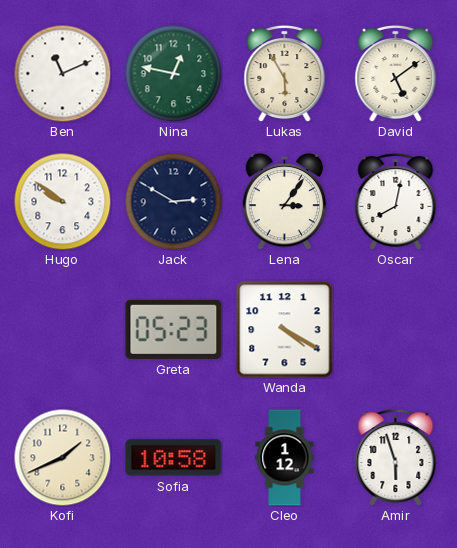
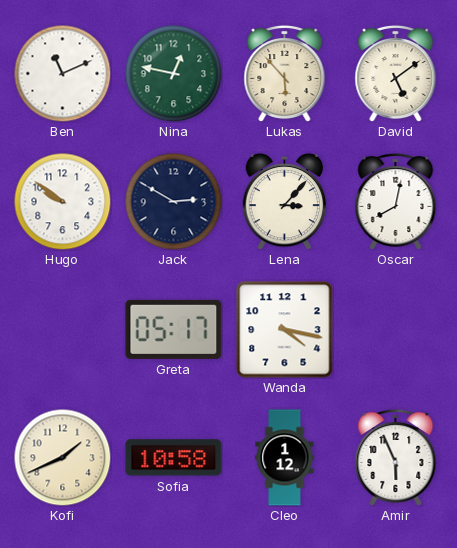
Lukas: 5:55 -> 5:53
Lena: 3:06 -> 3:07
Greta: 05:23 -> 05:17
Wanda: 4:20 -> 4:17
Amir: 5:57 -> 5:56
